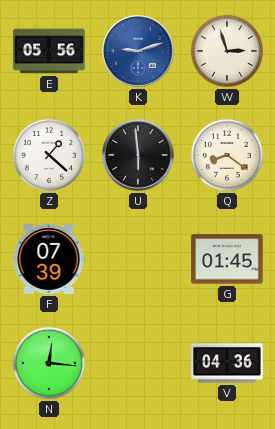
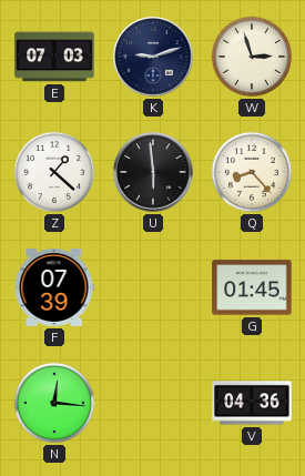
E: 05:56 -> 07:03
K dial: blue -> navy
Q: 8:21 -> 8:23
